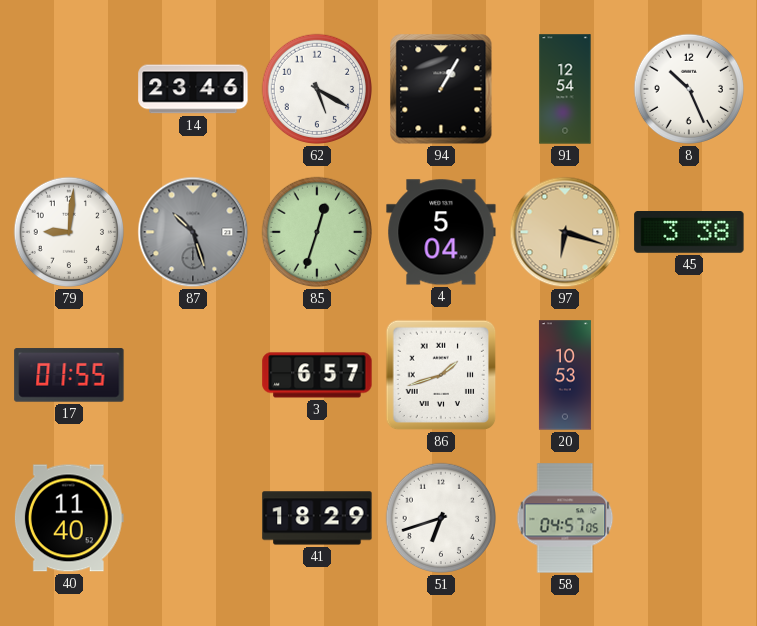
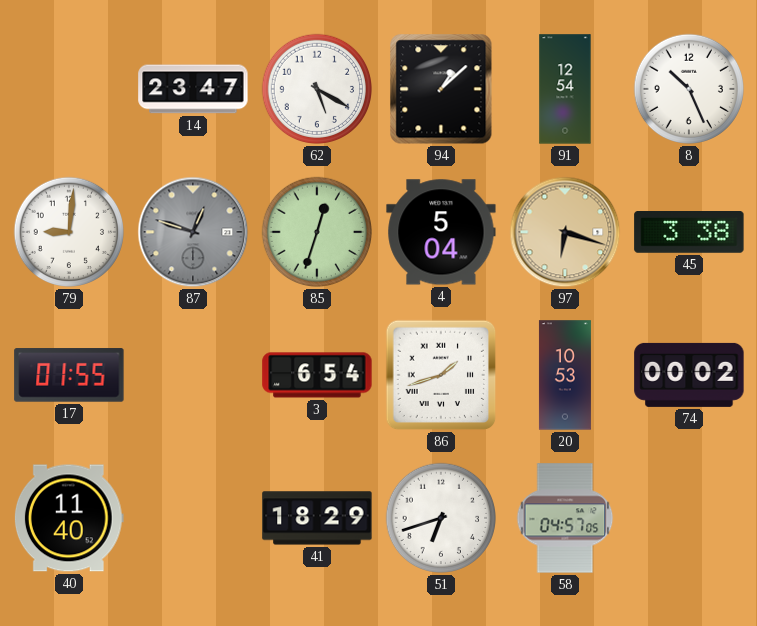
14: 23:46 -> 23:47
94: 1:05 -> 1:08
87: 10:27 -> 12:48
3: 6:57 -> 6:54
74: none -> 00:02
